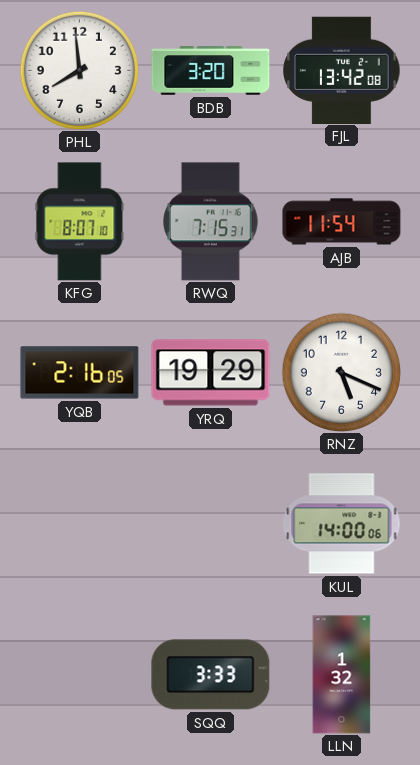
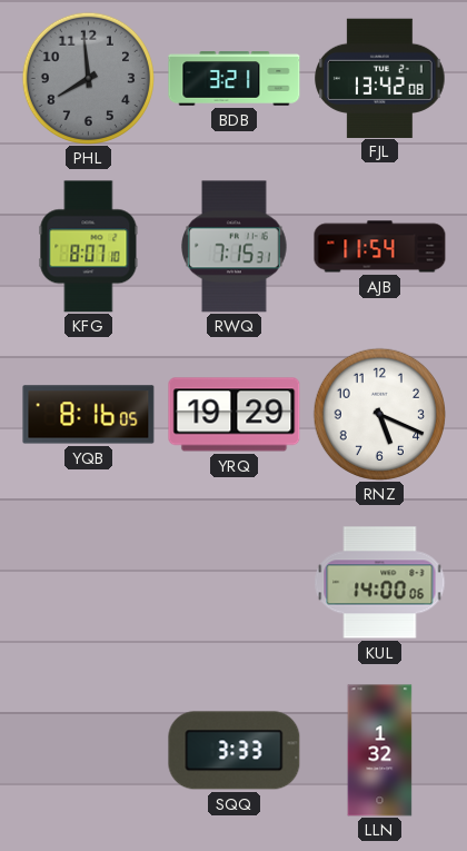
PHL dial: white -> grey
BDB: 3:20 -> 3:21
YQB: 2:16 -> 8:16
